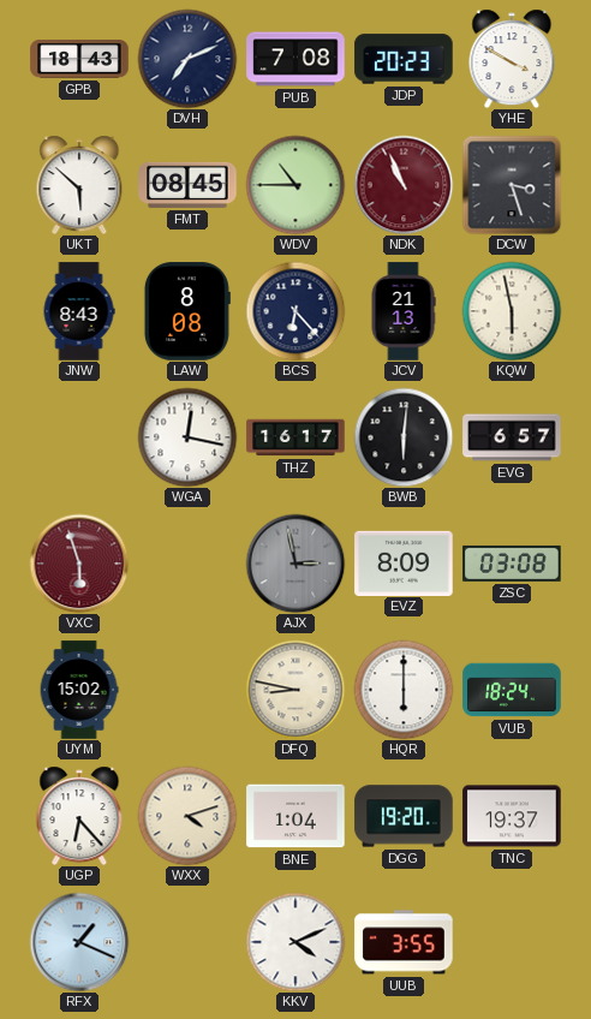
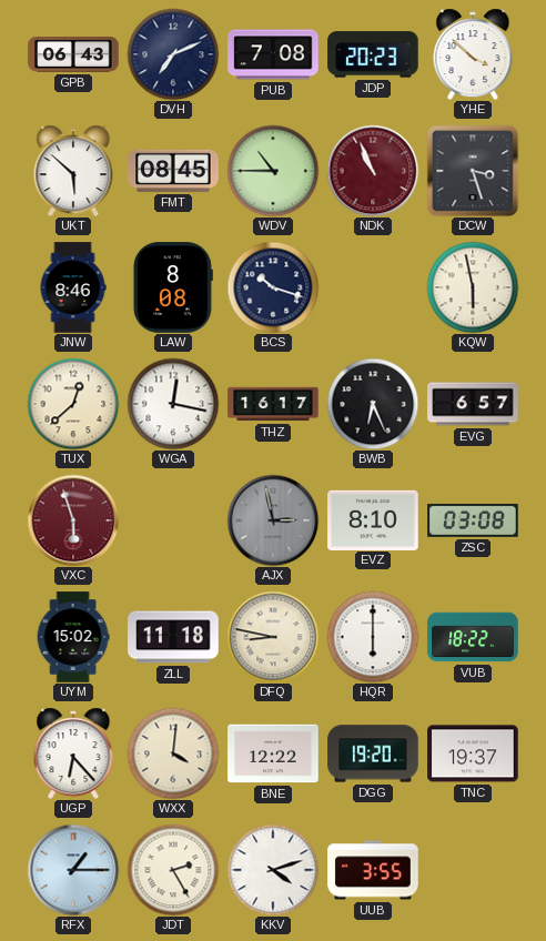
GPB: 18:43 -> 06:43
YHE: 3:50 -> 3:52
JNW: 8:43 -> 8:46
BCS: 6:23 -> 10:18
JCV: 21:13 -> none
TUX: none -> 12:38
BWB: 6:01 -> 6:26
EVZ: 8:09 -> 8:10
ZLL: none -> 11:18
VUB: 18:24 -> 18:22
WXX: 4:12 -> 4:01
BNE: 1:04 -> 12:22
RFX: 1:19 -> 1:15
JDT: none -> 2:25
KKV: 4:11 -> 4:12
